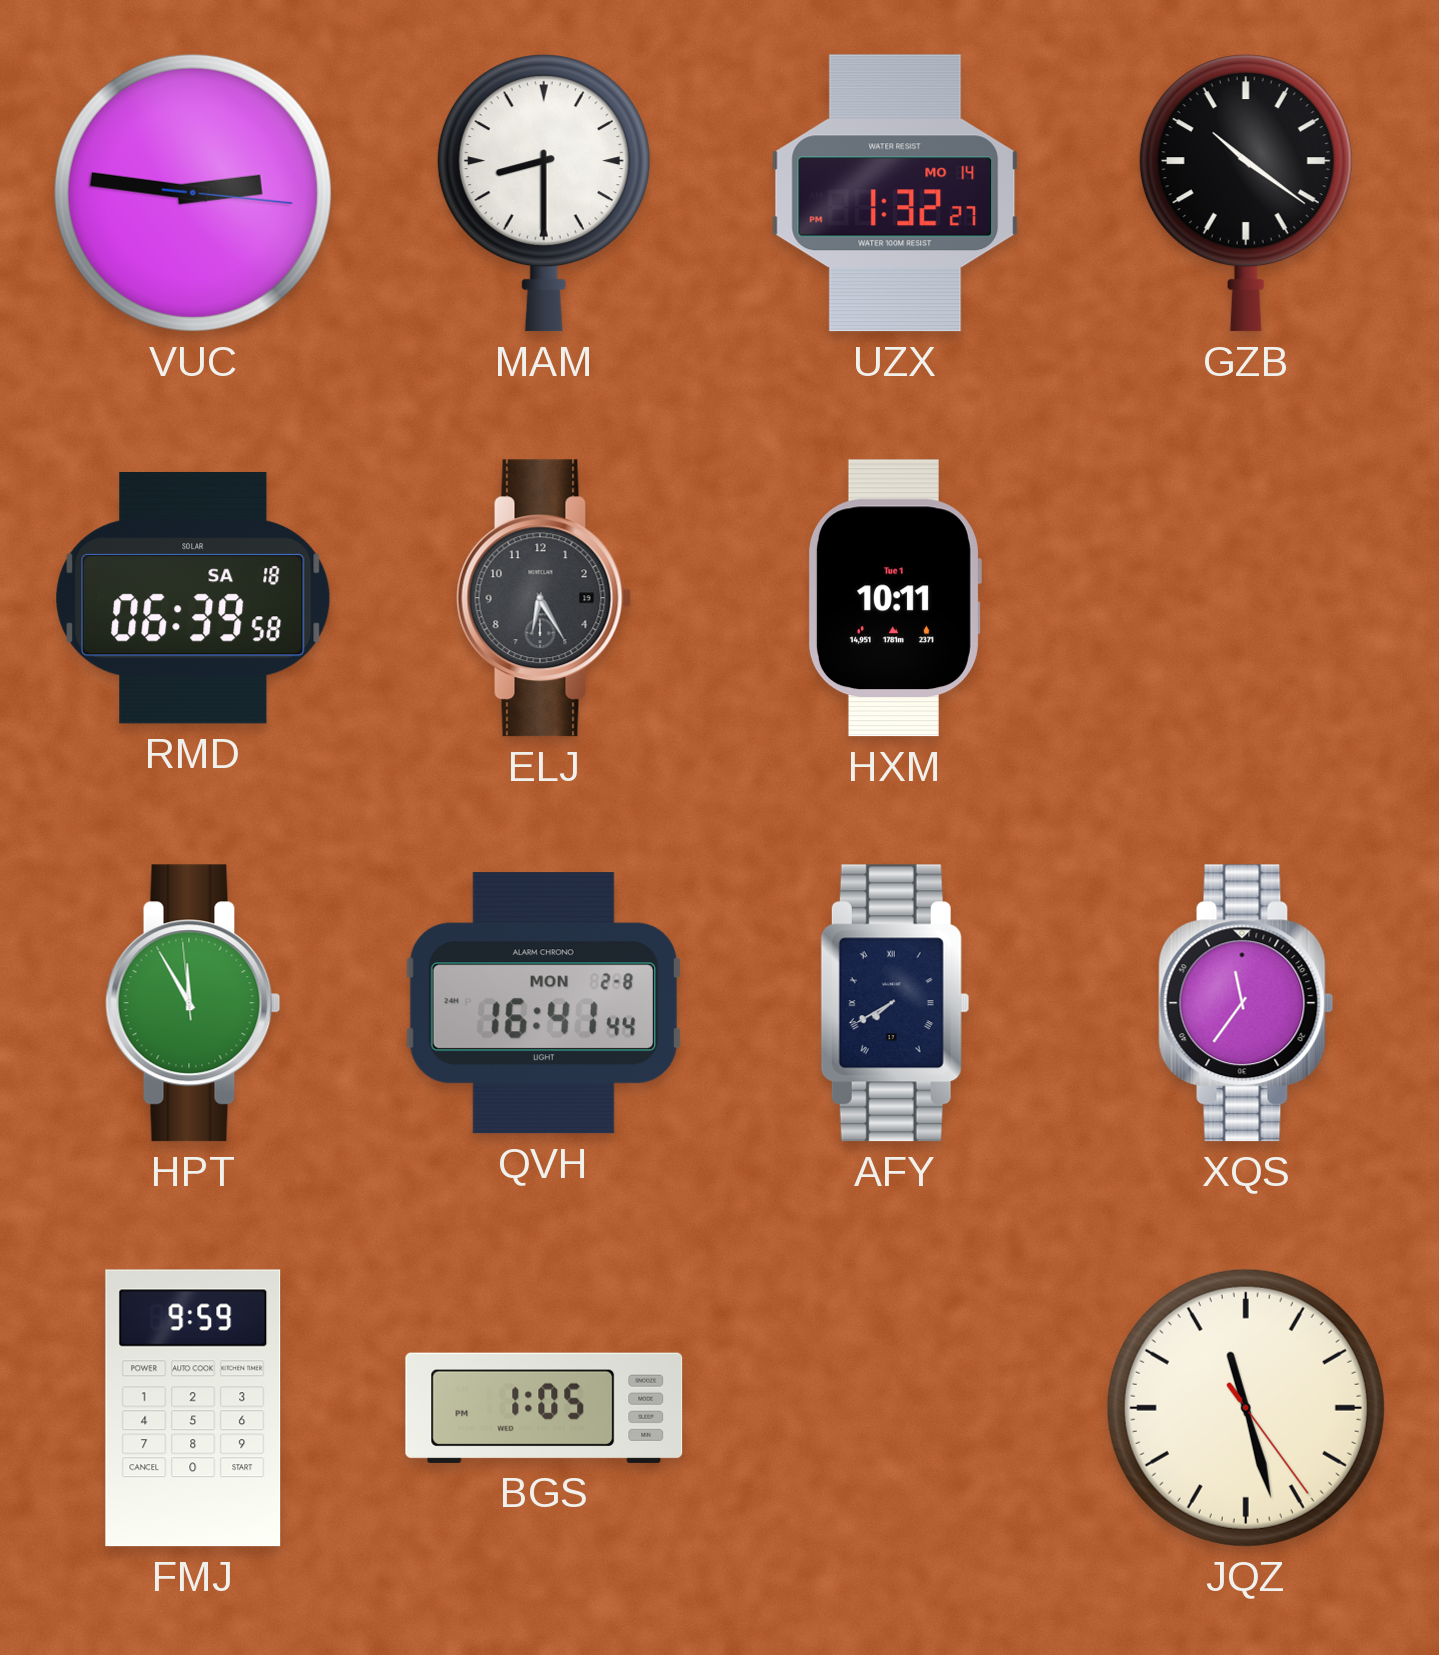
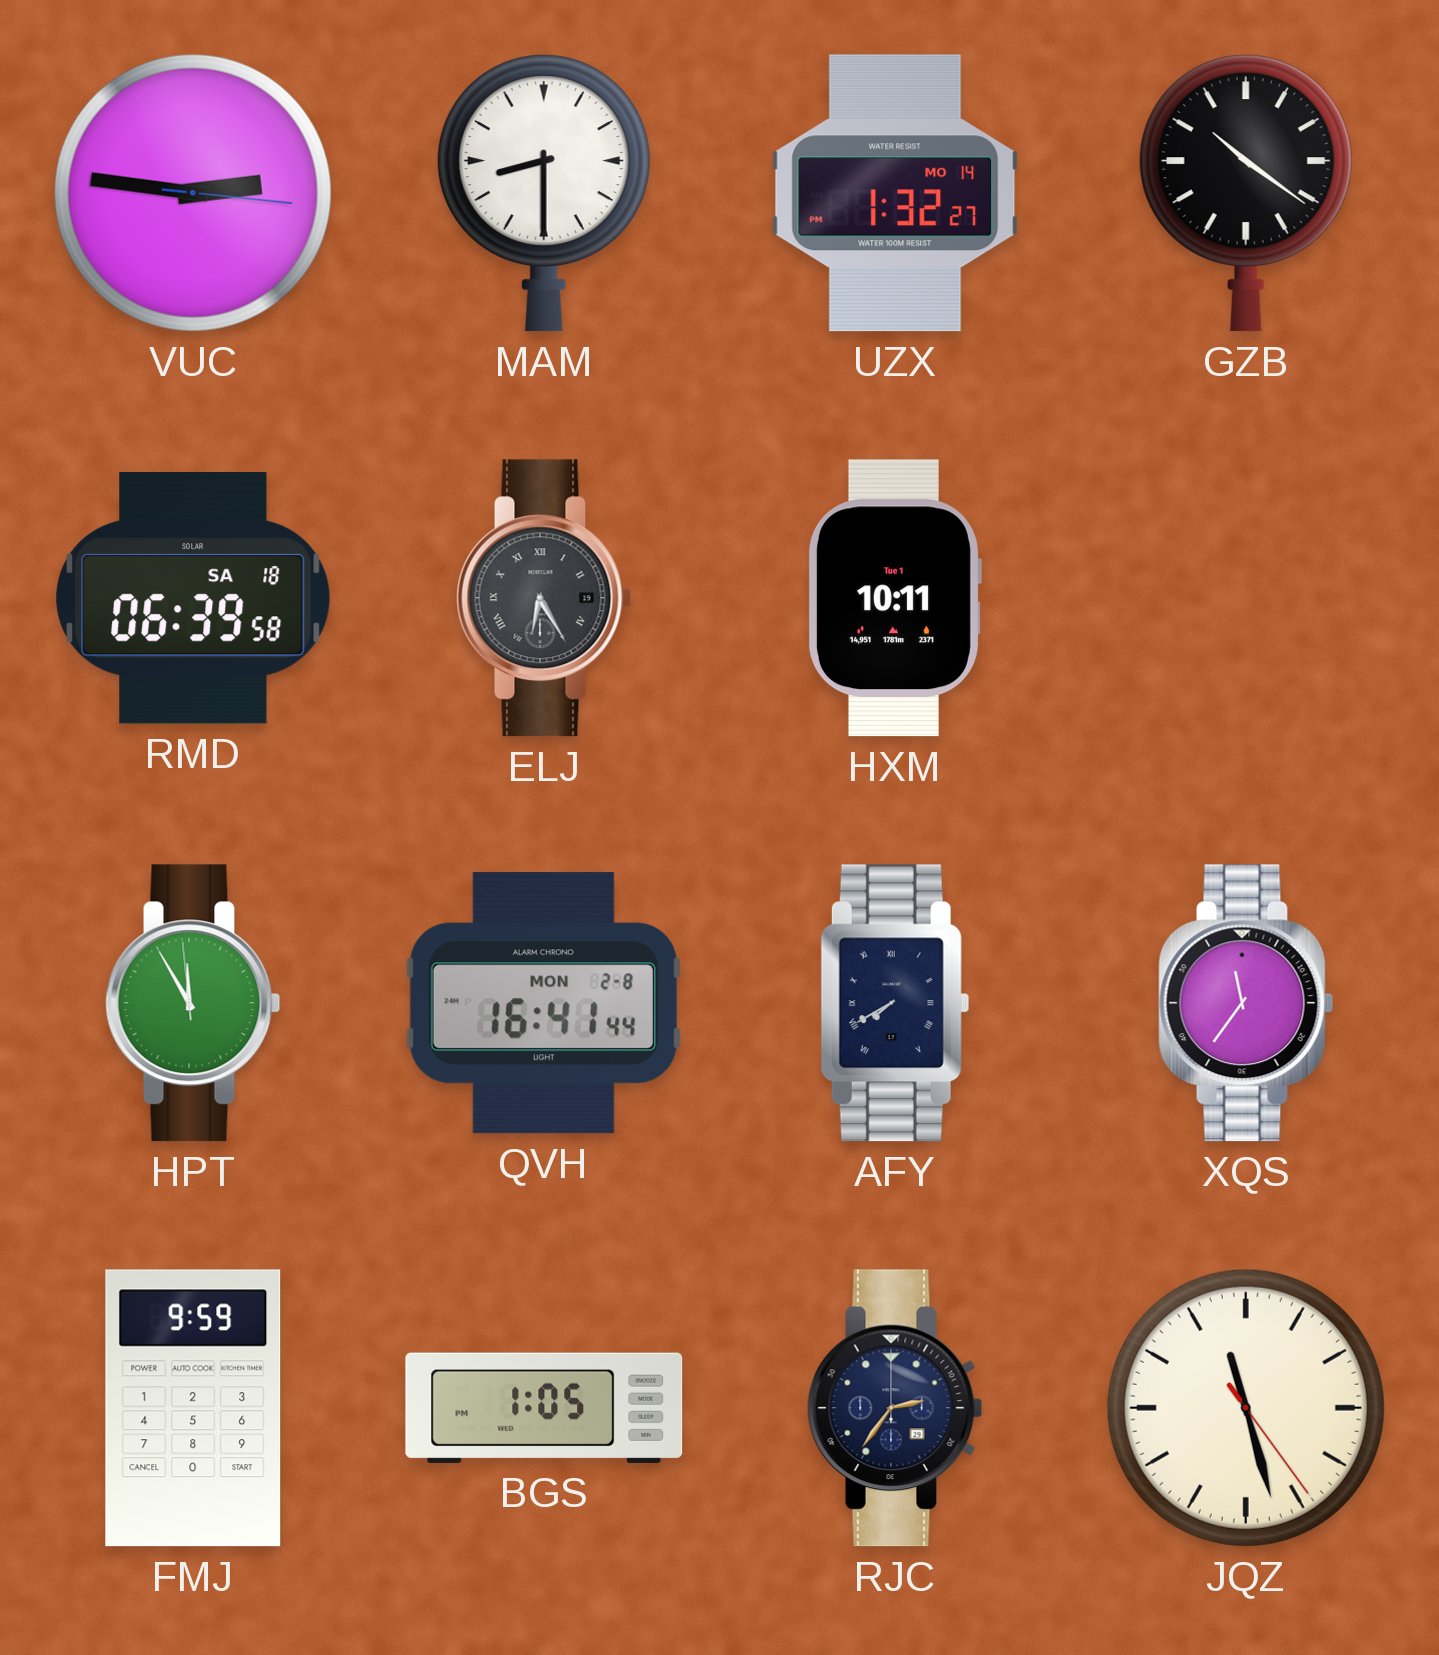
ELJ numerals: Arabic -> Roman
RJC: none -> 2:36
